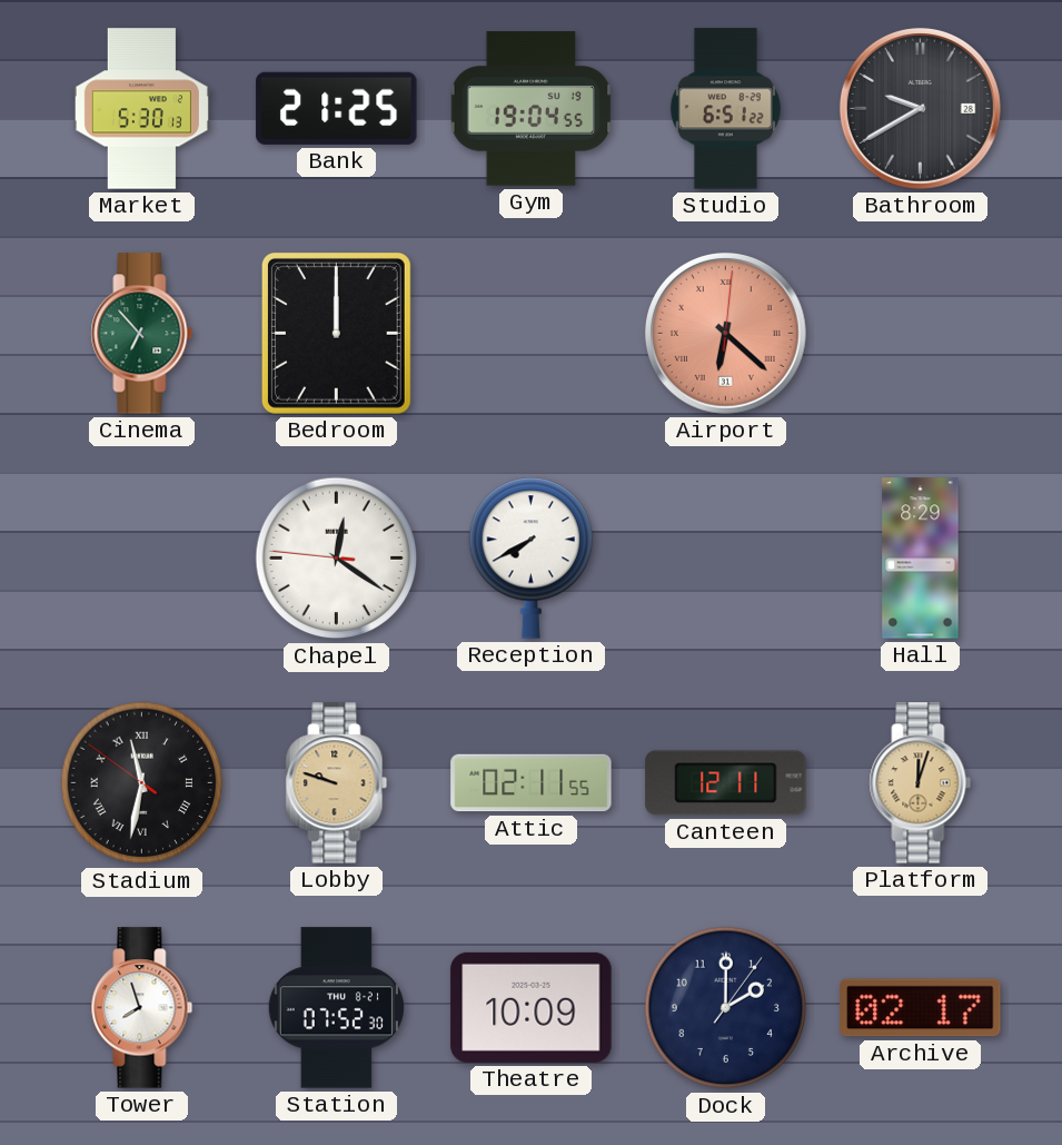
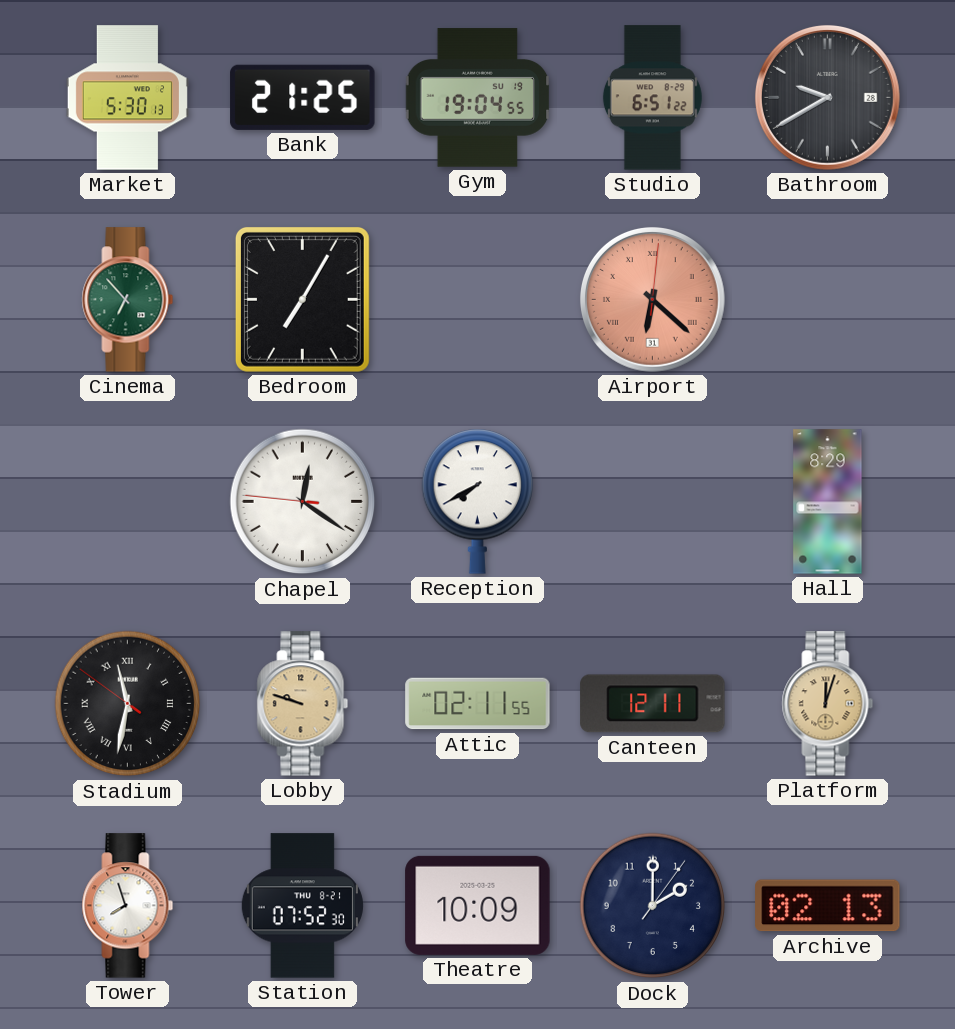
Bedroom: 12:00 -> 7:05
Archive: 02:17 -> 02:13
